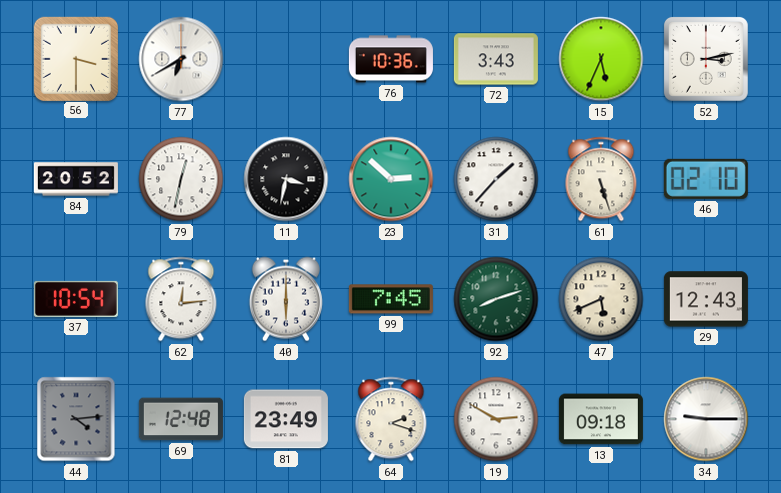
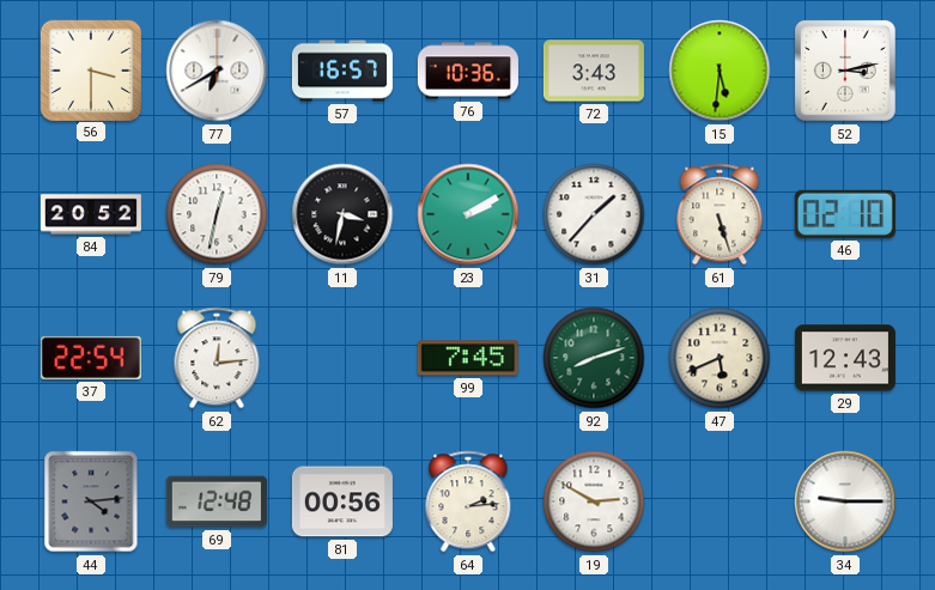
57: none -> 16:57
15: 5:34 -> 5:31
23: 2:52 -> 2:10
37: 10:54 -> 22:54
40: 6:00 -> none
81: 23:49 -> 00:56
64: 2:18 -> 2:14
13: 09:18 -> none
